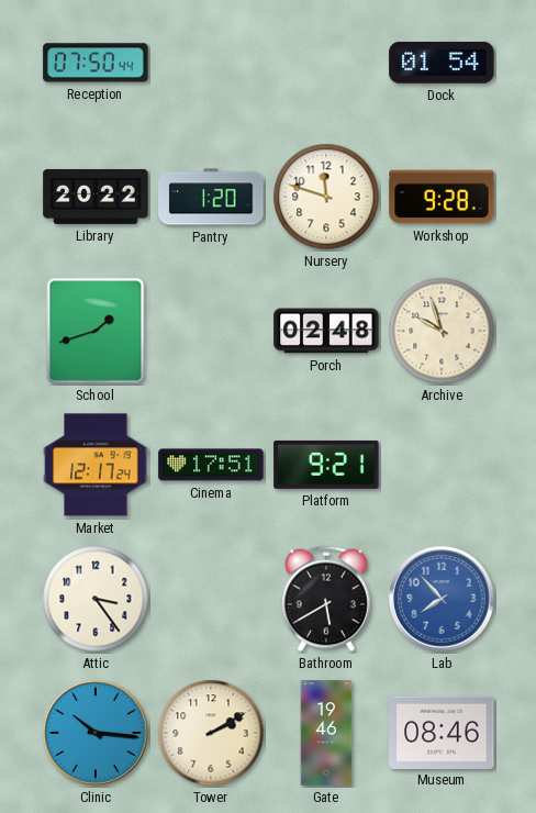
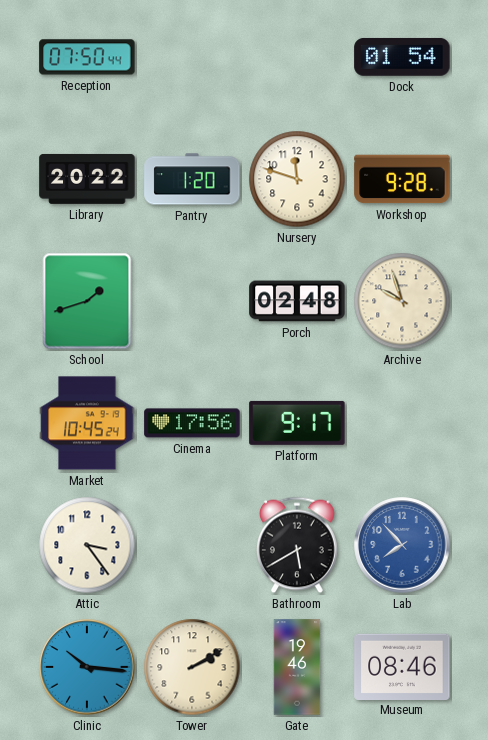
Market: 12:17 -> 10:45
Cinema: 17:51 -> 17:56
Platform: 9:21 -> 9:17
